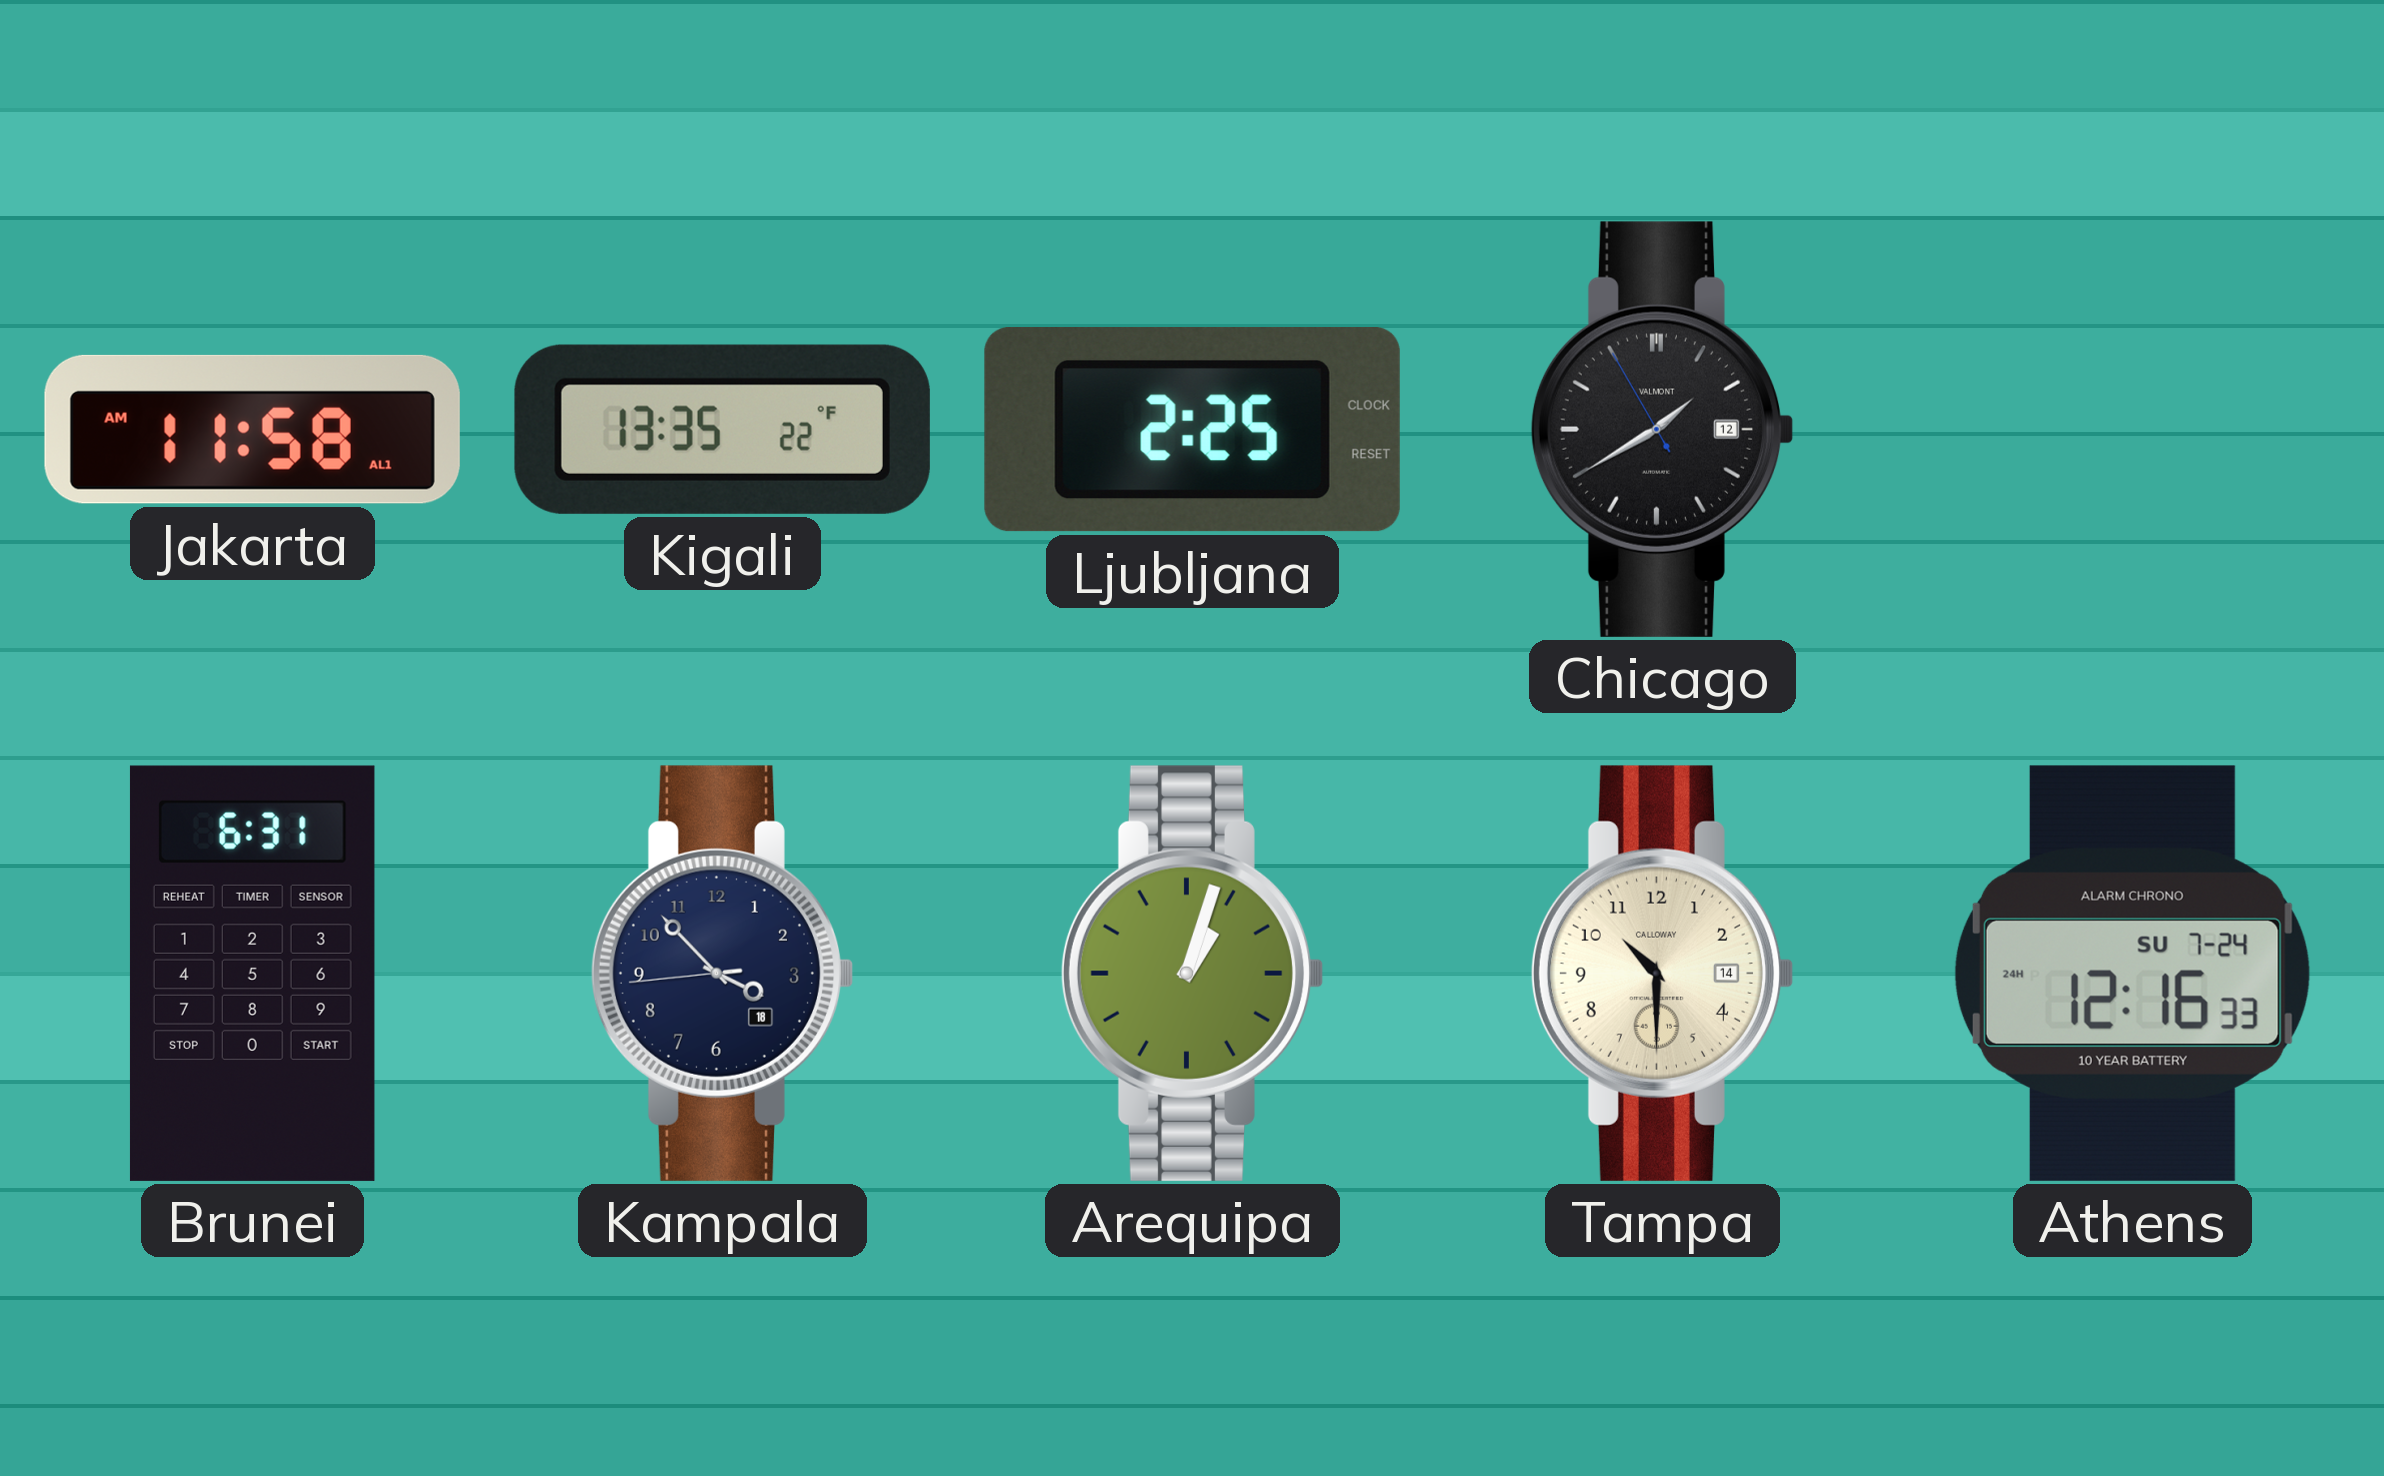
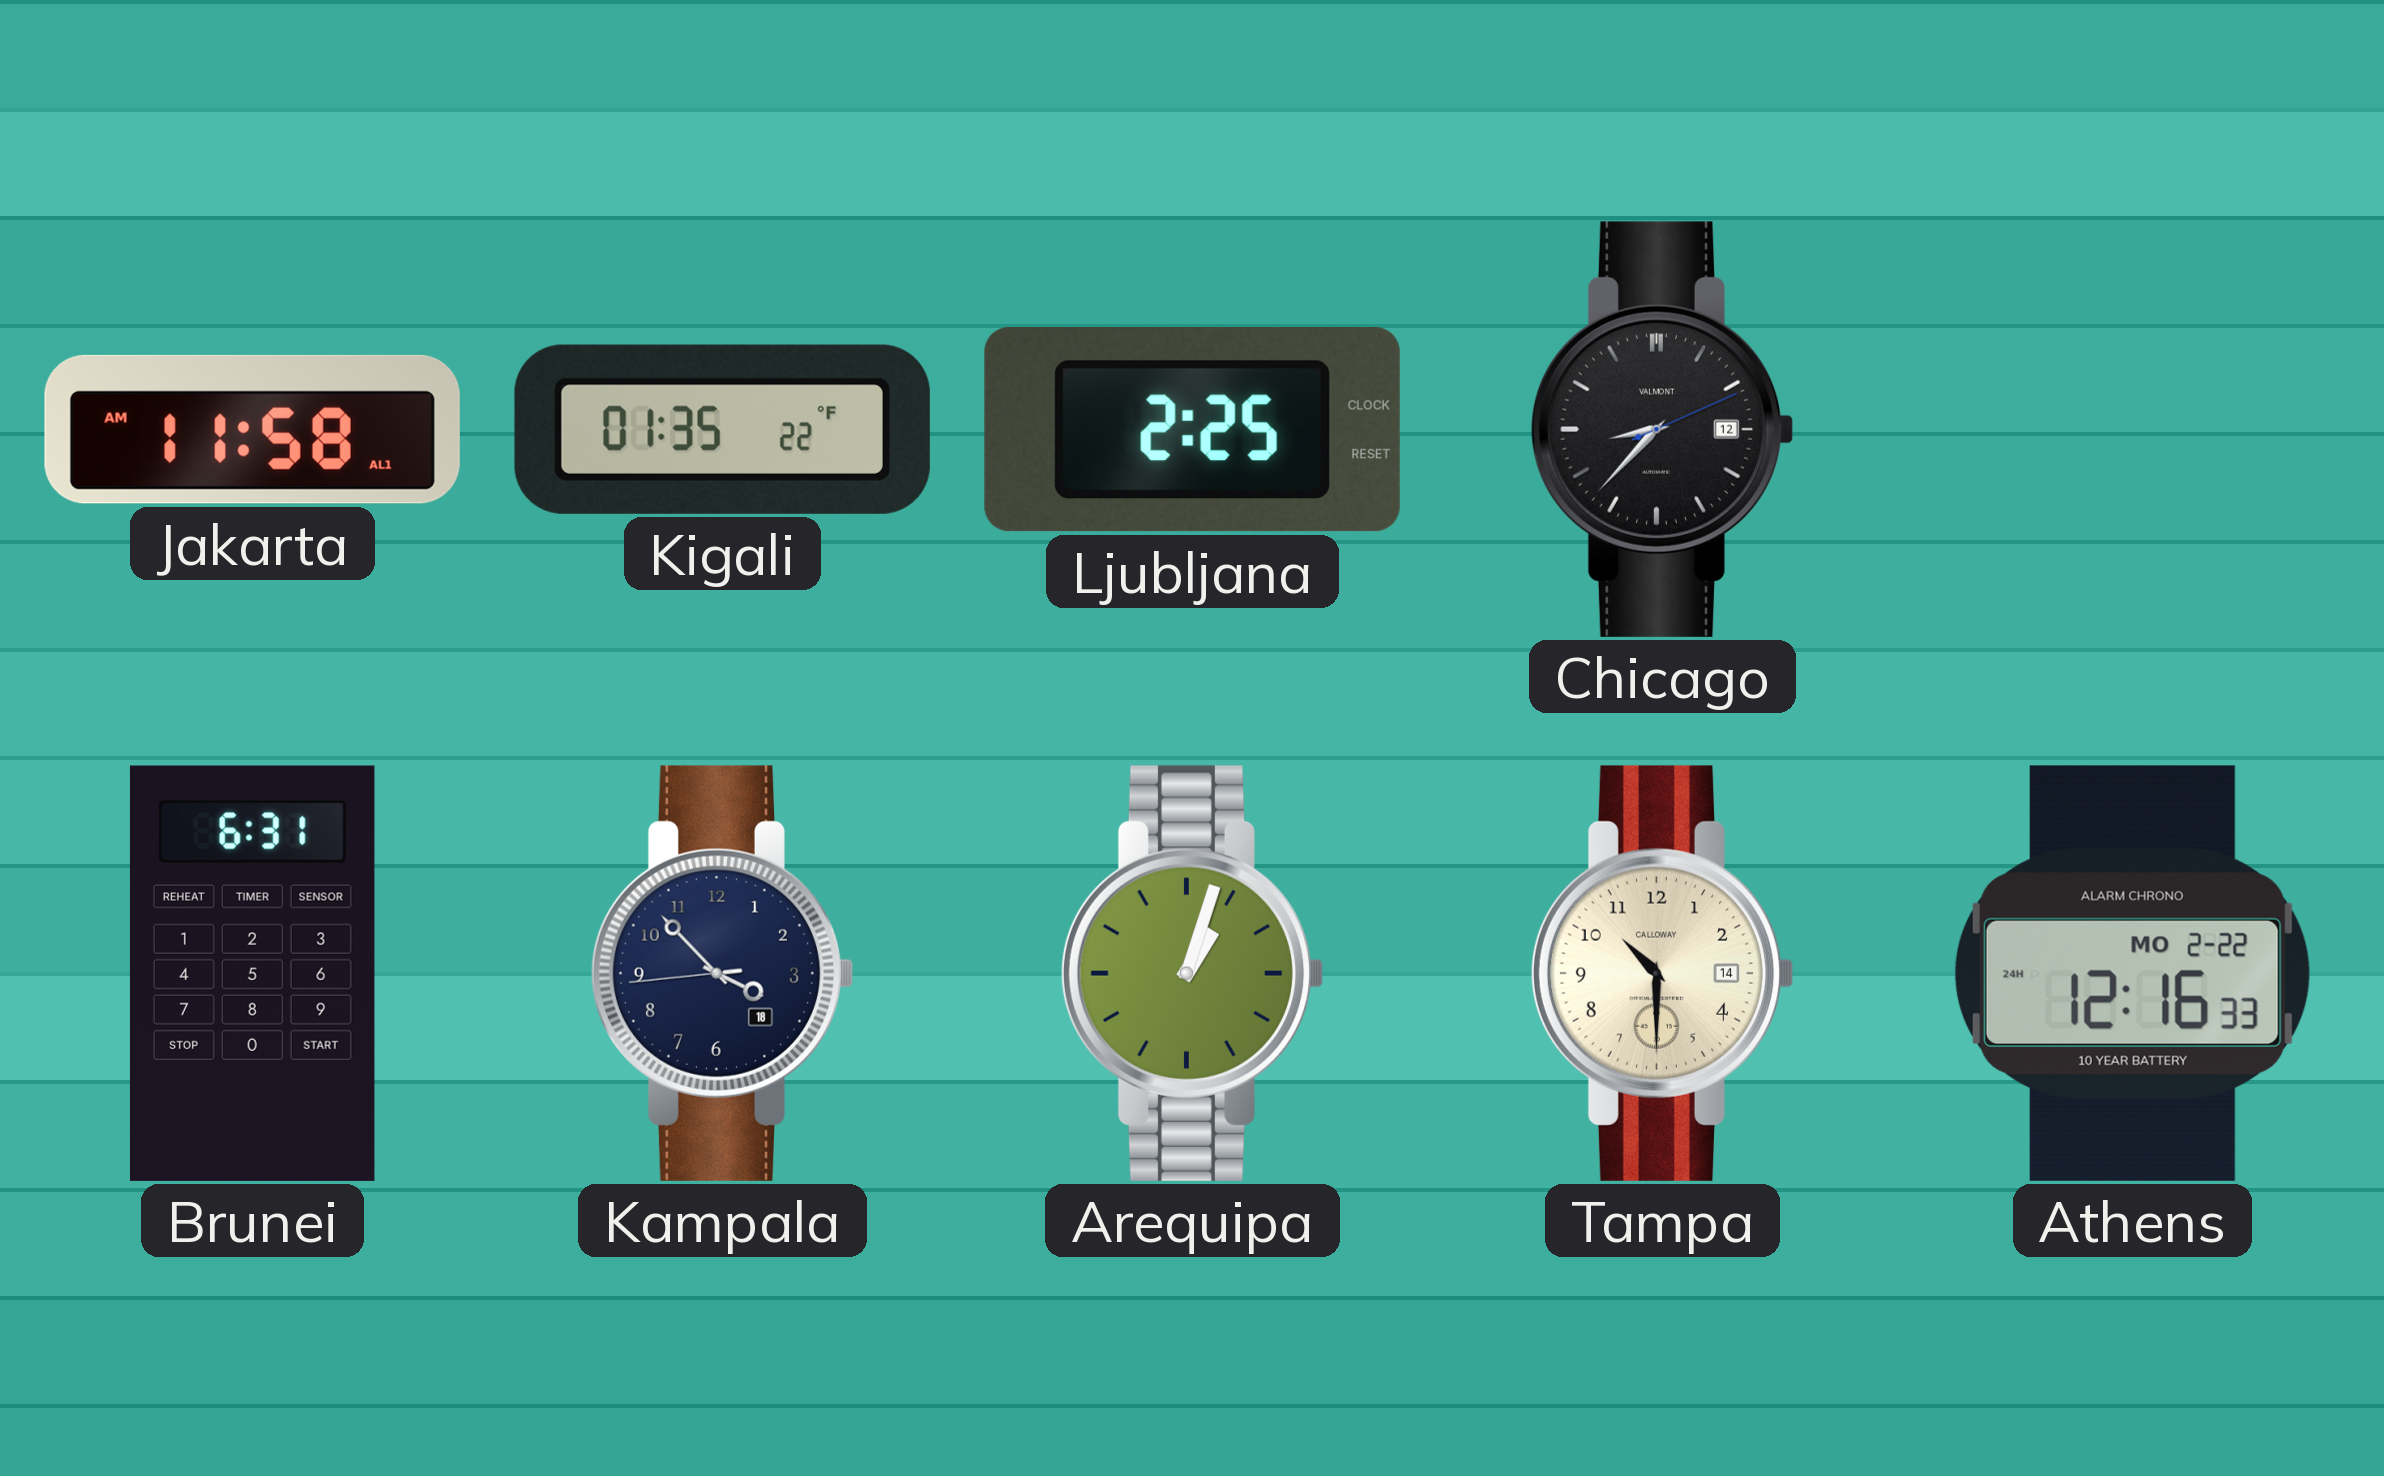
Kigali: 13:35 -> 01:35
Chicago: 1:39 -> 8:37
Athens date: SU 7-24 -> MO 2-22
